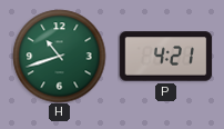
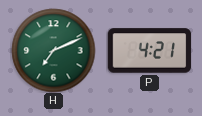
H: 10:42 -> 7:11
